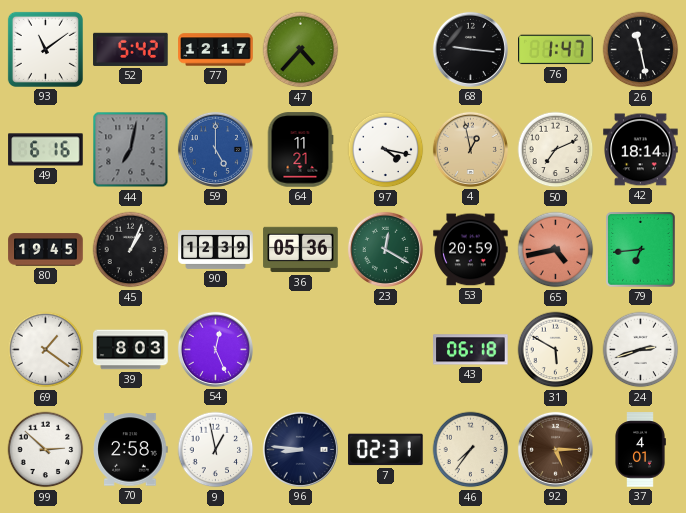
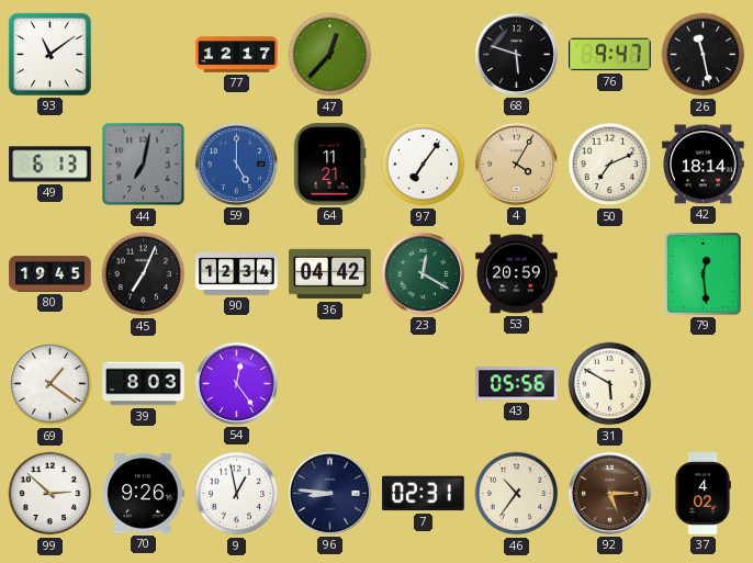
52: 5:42 -> none
47: 4:37 -> 12:37
68: 9:16 -> 5:48
76: 1:47 -> 9:47
49: 6:16 -> 6:13
97: 4:17 -> 7:06
4: 12:58 -> 4:05
45: 1:04 -> 7:04
90: 12:39 -> 12:34
36: 05:36 -> 04:42
65: 4:43 -> none
79: 6:44 -> 12:29
54: 12:26 -> 12:24
43: 06:18 -> 05:56
24: 2:42 -> none
70: 2:58 -> 9:26
46: 7:36 -> 10:36
37: 4:01 -> 4:02
